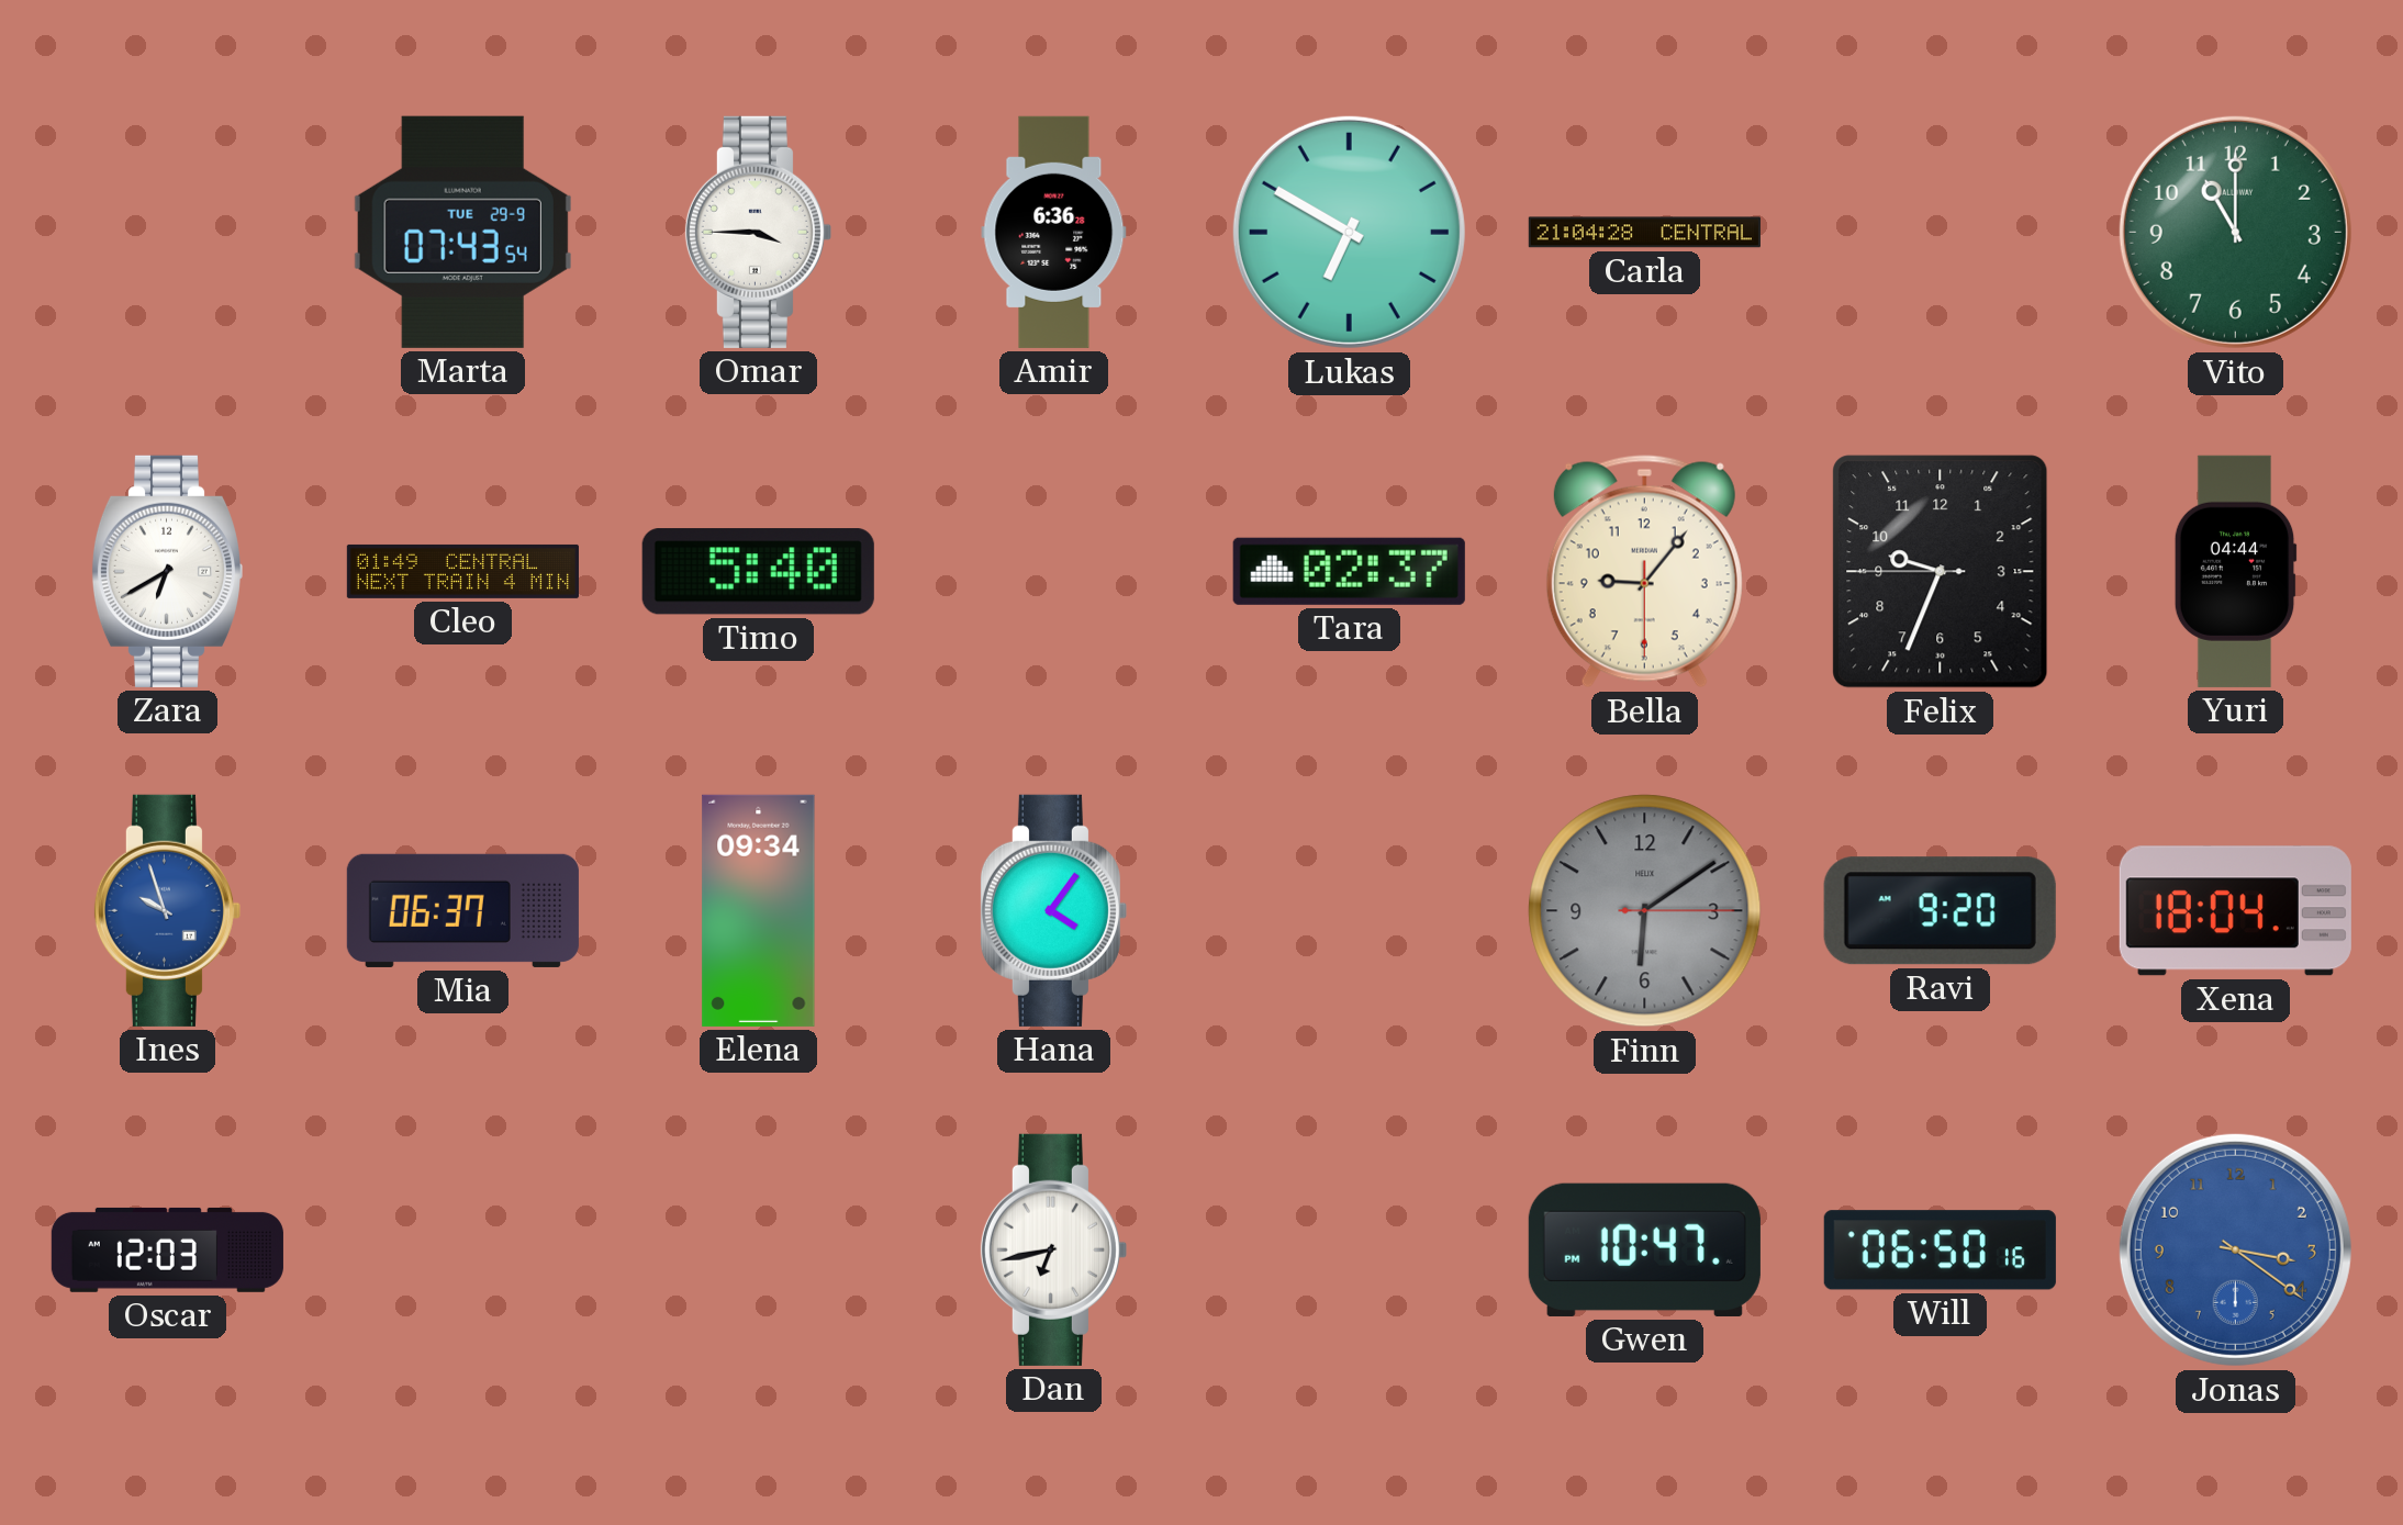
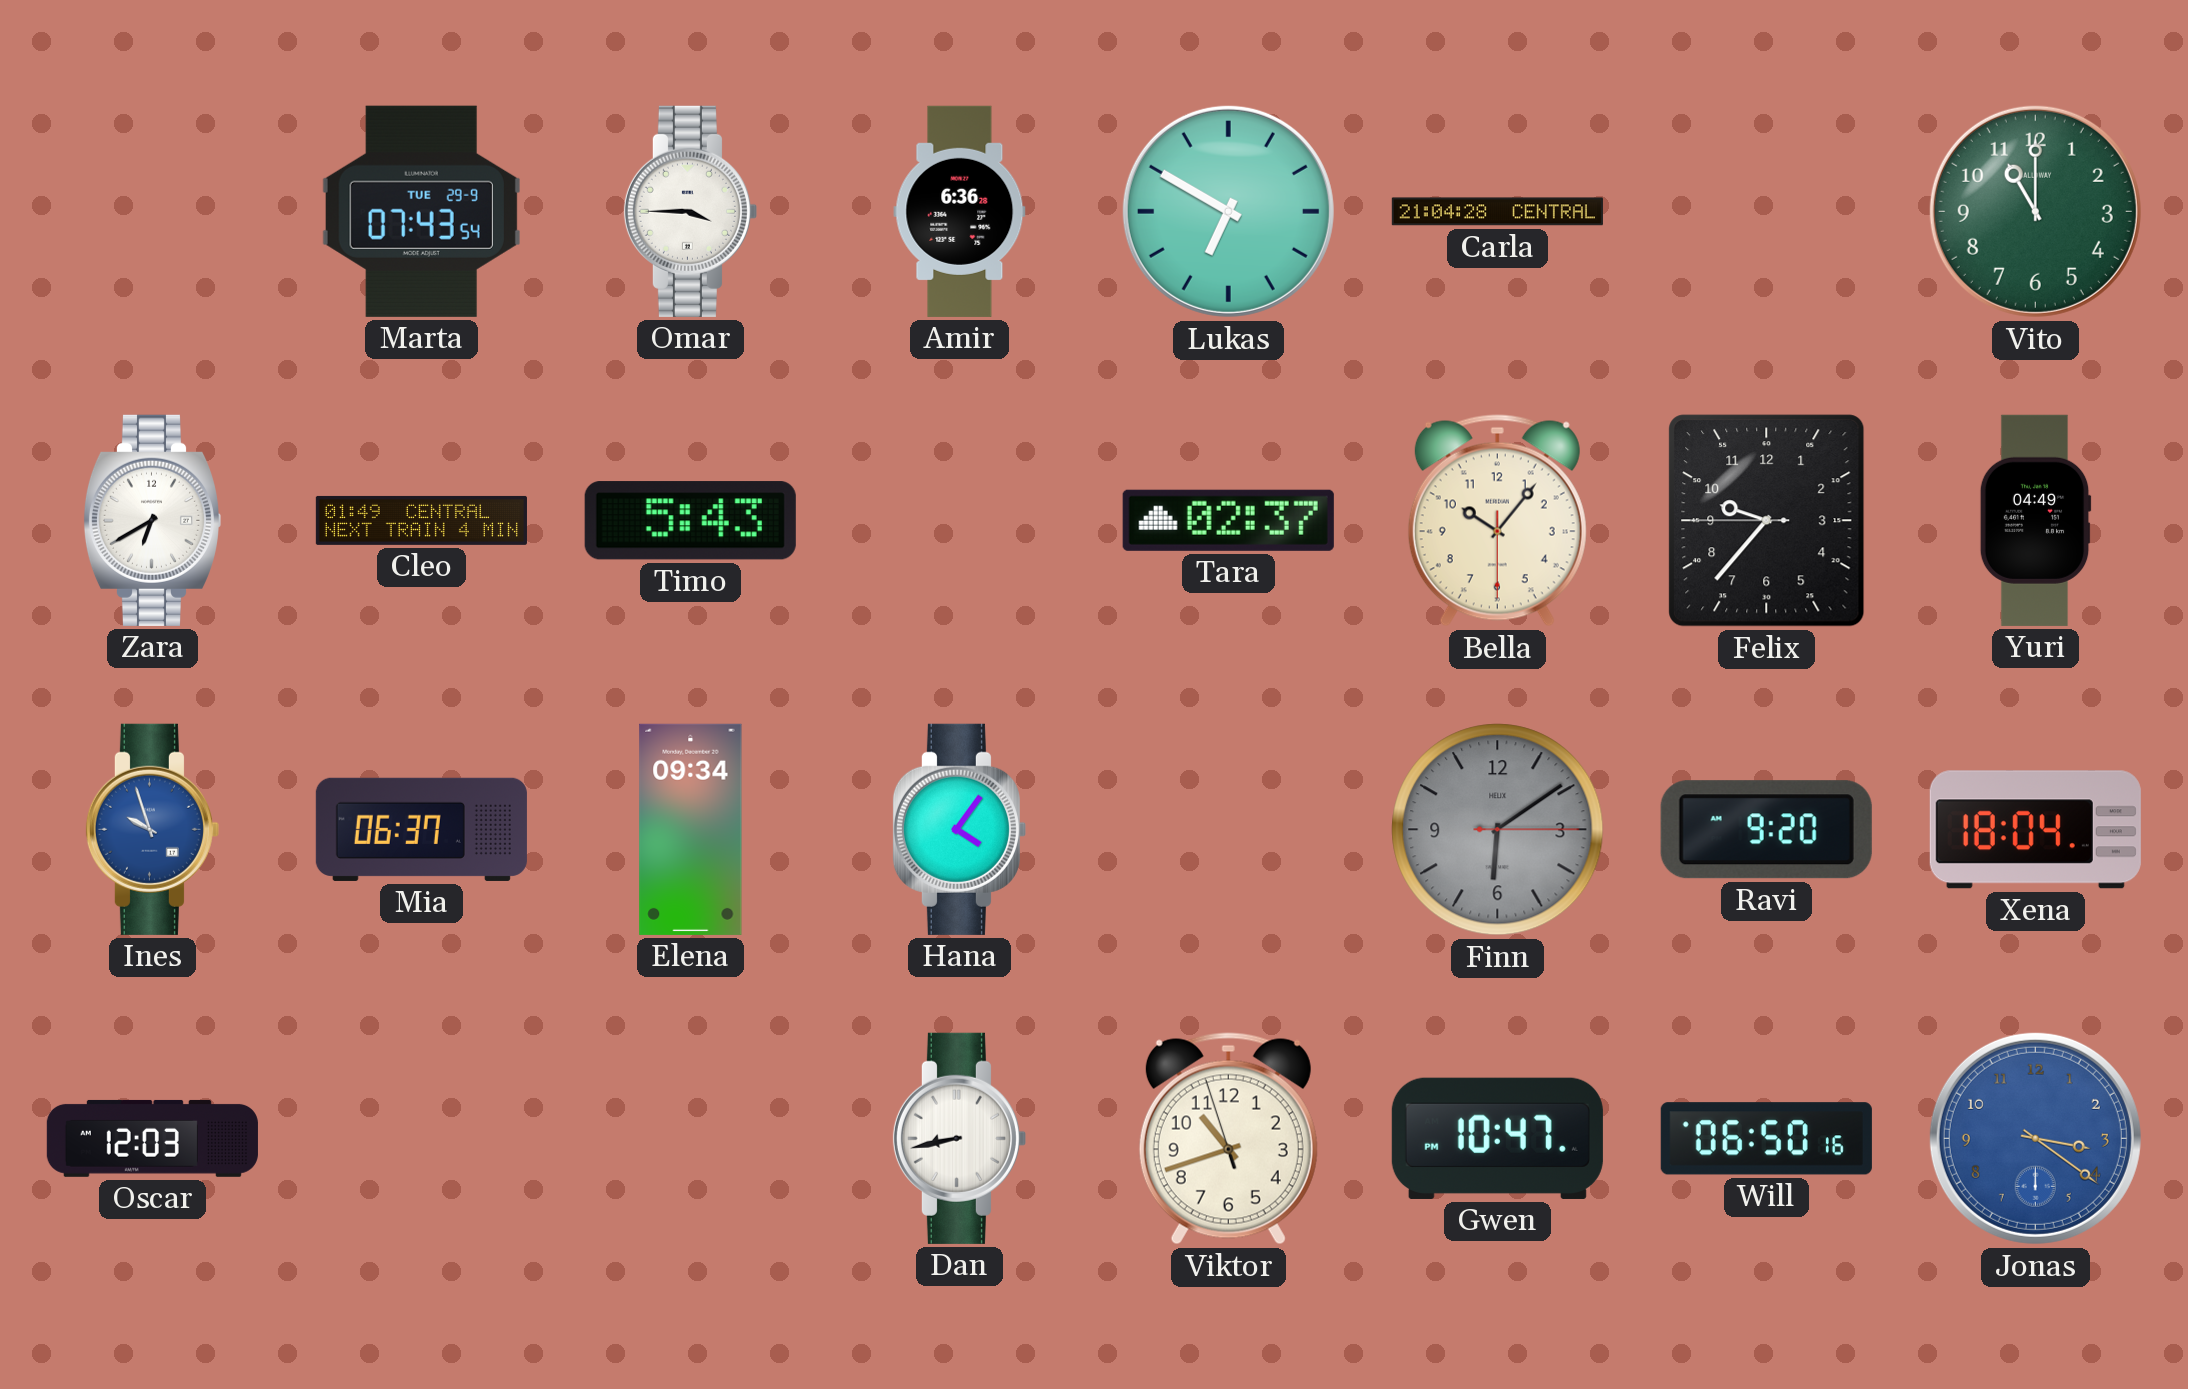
Timo: 5:40 -> 5:43
Bella: 9:06 -> 10:06
Felix: 9:33 -> 9:36
Yuri: 04:44 -> 04:49
Dan: 6:43 -> 8:43
Viktor: none -> 10:41
